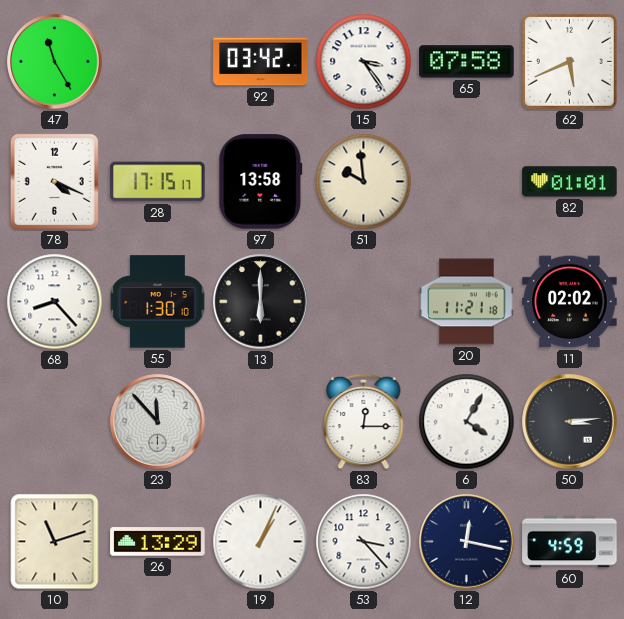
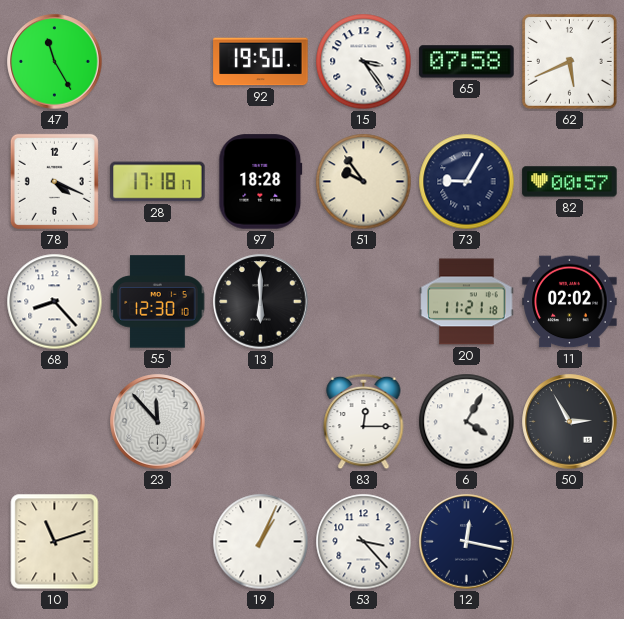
92: 03:42 -> 19:50
28: 17:15 -> 17:18
97: 13:58 -> 18:28
51: 9:59 -> 9:54
73: none -> 9:05
82: 01:01 -> 00:57
55: 1:30 -> 12:30
50: 3:14 -> 2:55
26: 13:29 -> none
60: 4:59 -> none
